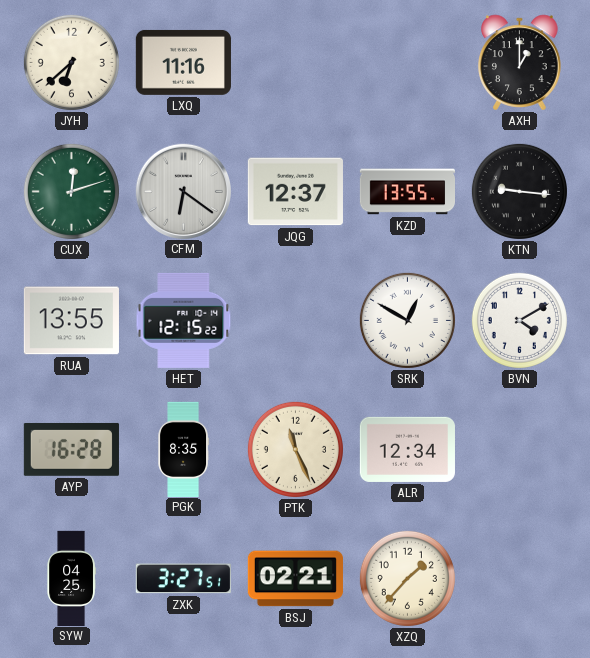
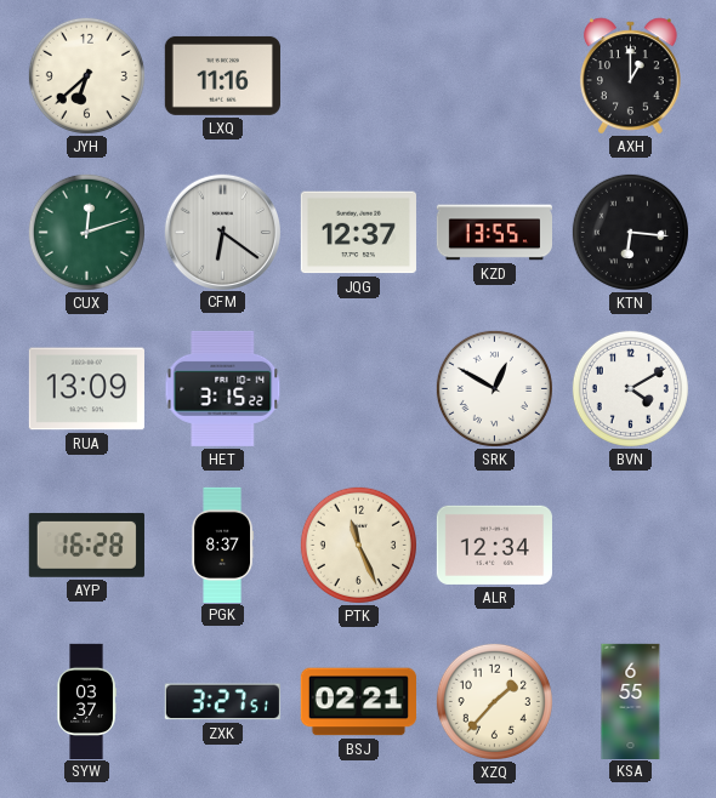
KTN: 9:16 -> 6:16
RUA: 13:55 -> 13:09
HET: 12:15 -> 3:15
PGK: 8:35 -> 8:37
SYW: 04:25 -> 03:37
KSA: none -> 6:55
